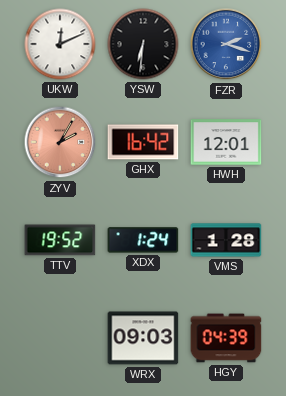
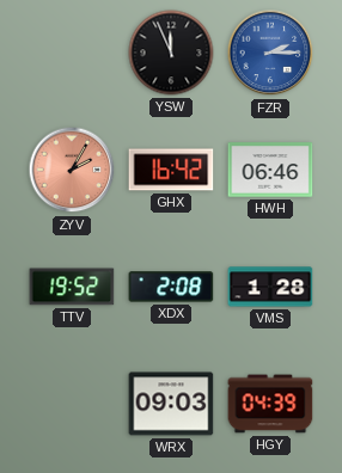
UKW: 12:11 -> none
YSW: 6:31 -> 11:56
FZR: 2:18 -> 2:15
HWH: 12:01 -> 06:46
XDX: 1:24 -> 2:08
